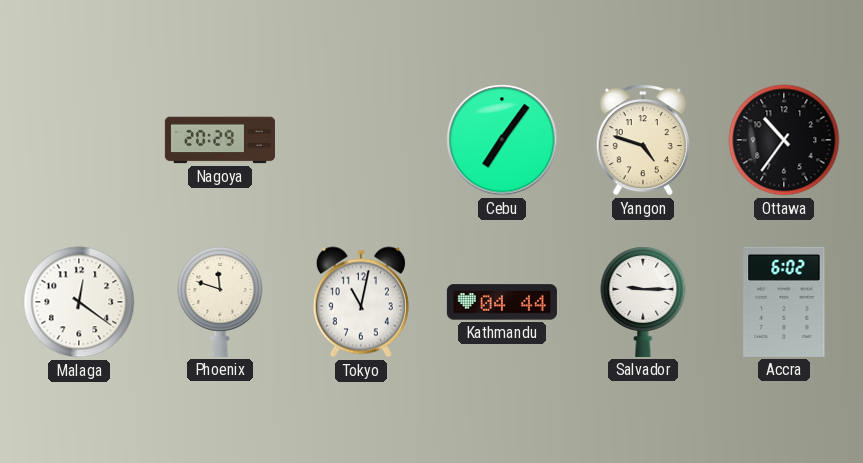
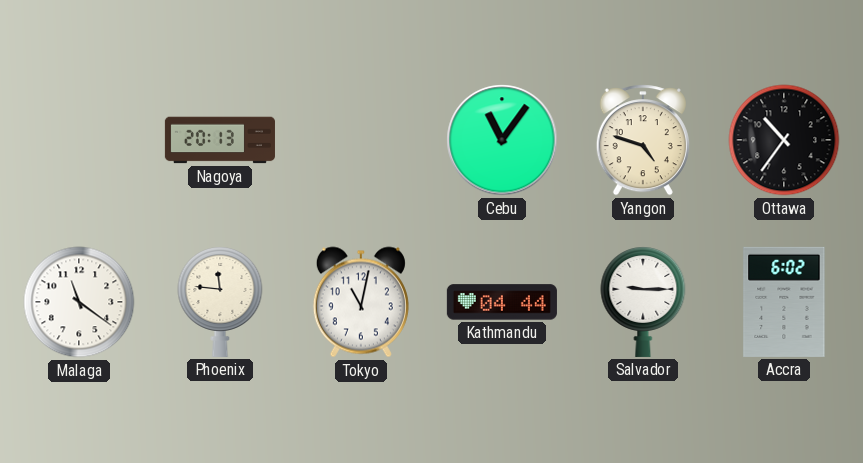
Nagoya: 20:29 -> 20:13
Cebu: 7:06 -> 11:06
Malaga: 12:21 -> 11:21
Phoenix: 11:48 -> 11:46
